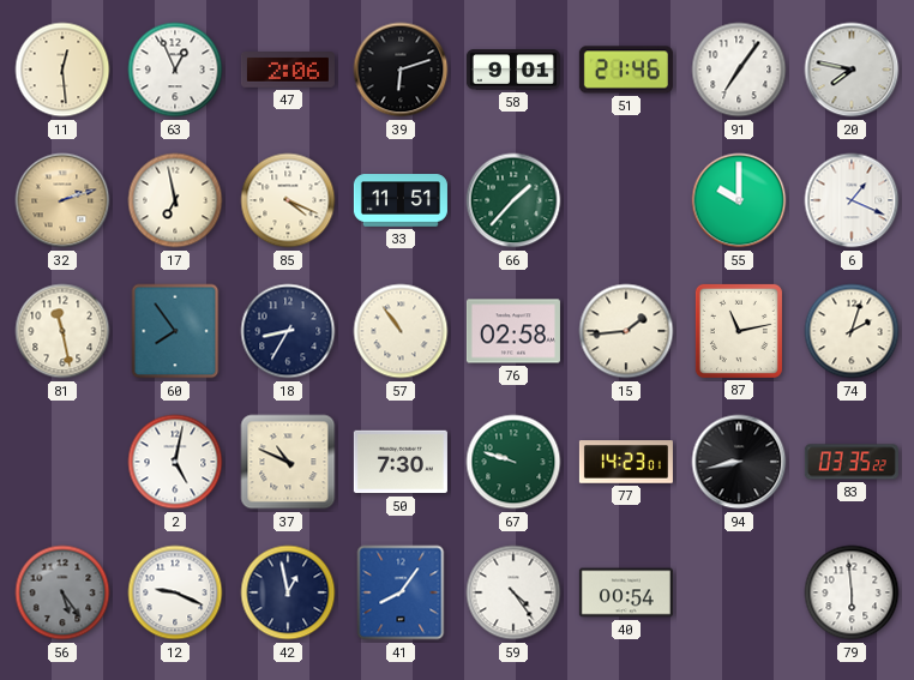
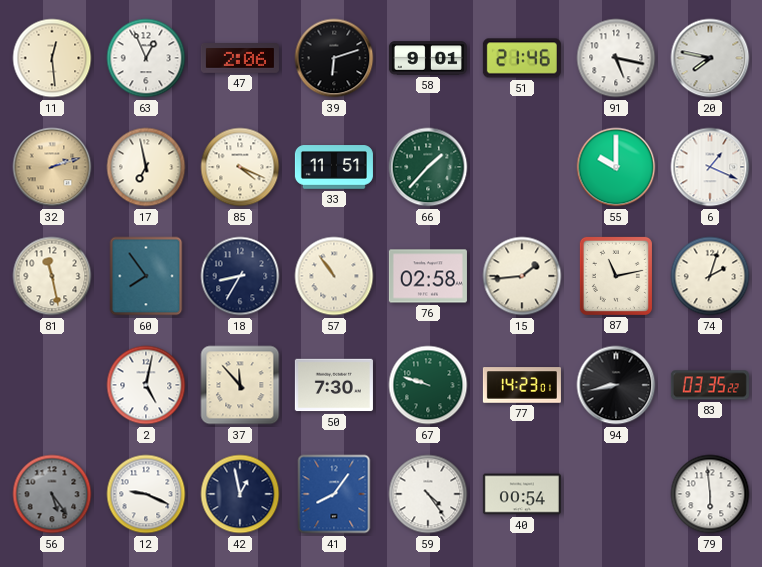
91: 7:06 -> 5:17
37: 10:49 -> 11:53
